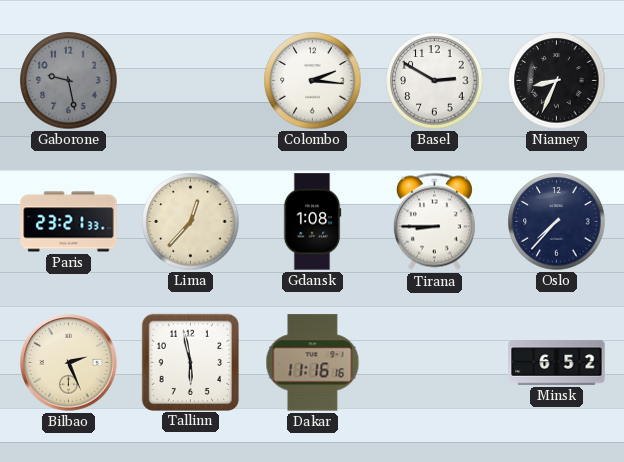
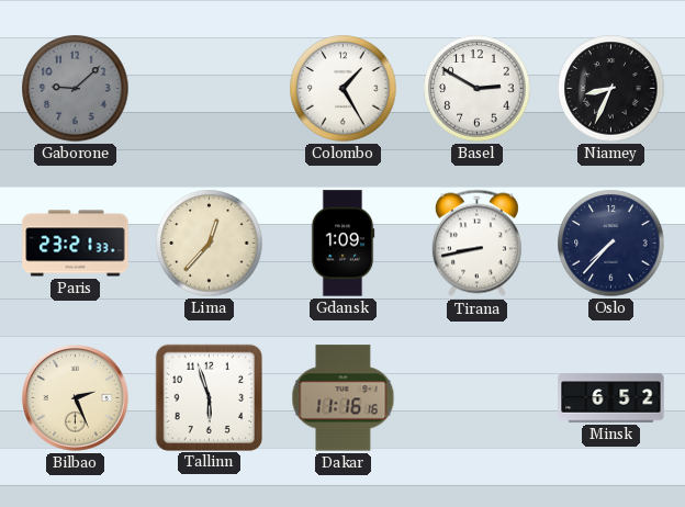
Gaborone: 9:28 -> 9:08
Colombo: 2:16 -> 1:25
Gdansk: 1:08 -> 1:09
Tirana: 8:45 -> 8:43
Tallinn: 5:58 -> 5:57
